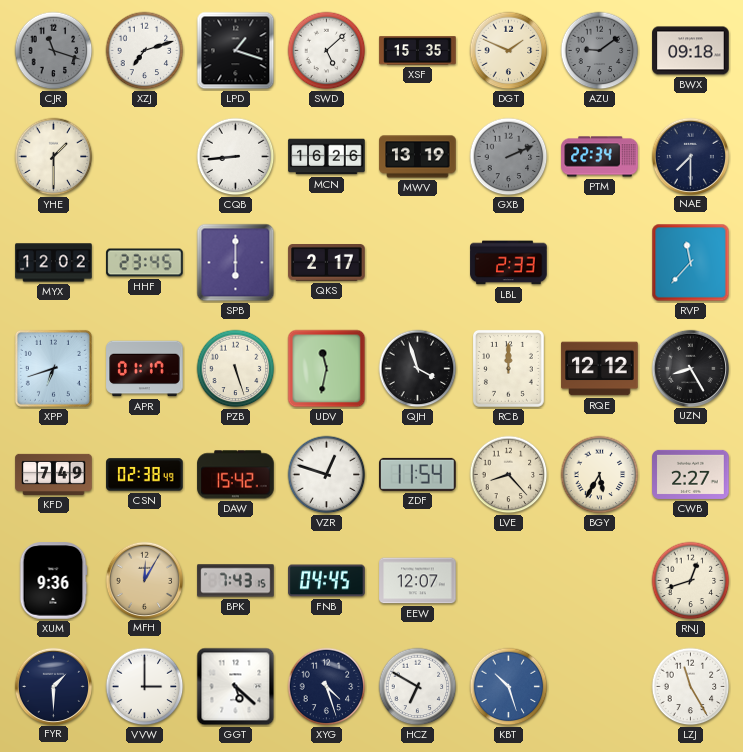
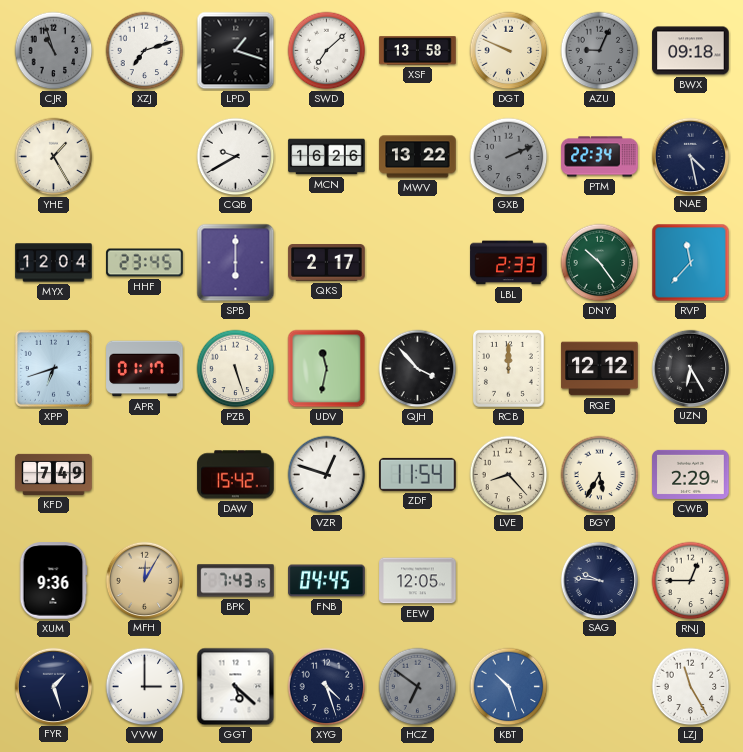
CJR: 11:18 -> 10:57
SWD: 5:08 -> 7:08
XSF: 15:35 -> 13:58
DGT: 1:49 -> 9:49
AZU: 9:09 -> 9:04
YHE: 1:30 -> 1:25
CQB: 8:44 -> 9:40
MWV: 13:19 -> 13:22
NAE: 7:30 -> 4:28
MYX: 12:02 -> 12:04
DNY: none -> 10:24
QJH: 3:57 -> 3:53
UZN: 8:25 -> 6:25
CSN: 02:38 -> none
CWB: 2:27 -> 2:29
EEW: 12:07 -> 12:05
SAG: none -> 9:46
RNJ: 12:42 -> 12:45
FYR: 1:30 -> 1:27
HCZ: 6:50 -> 6:51
HCZ dial: white -> grey
